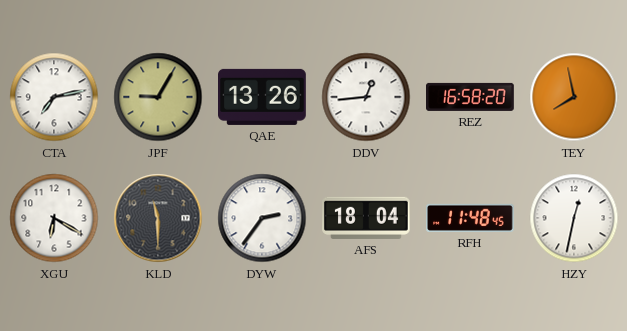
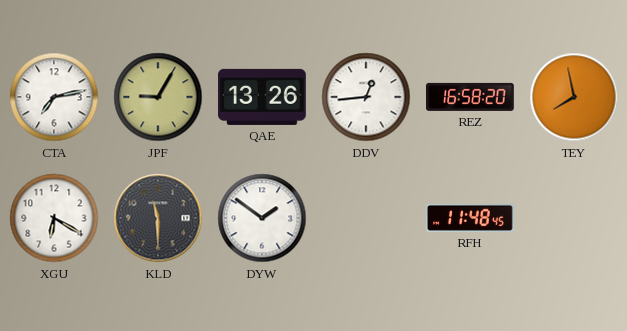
DYW: 2:36 -> 1:51
AFS: 18:04 -> none
HZY: 12:32 -> none
